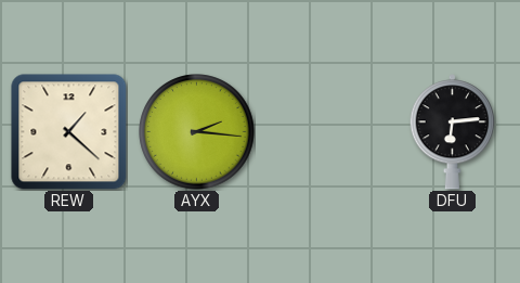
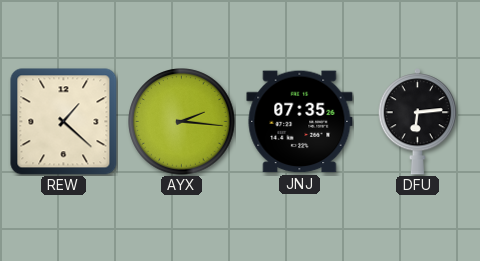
JNJ: none -> 07:35
